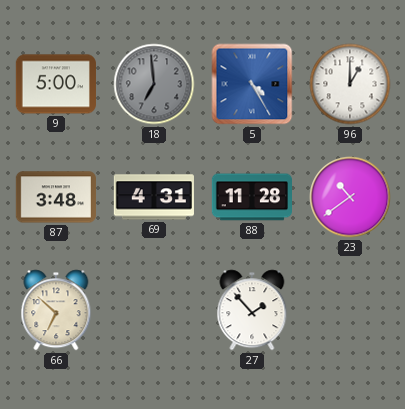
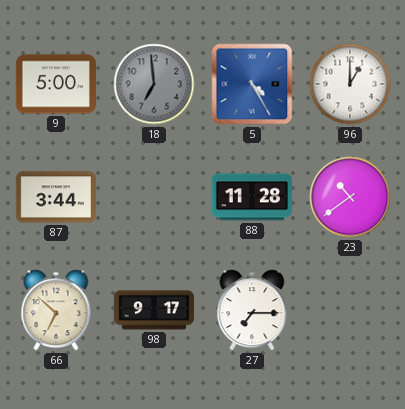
87: 3:48 -> 3:44
69: 4:31 -> none
98: none -> 9:17
27: 1:53 -> 7:15
